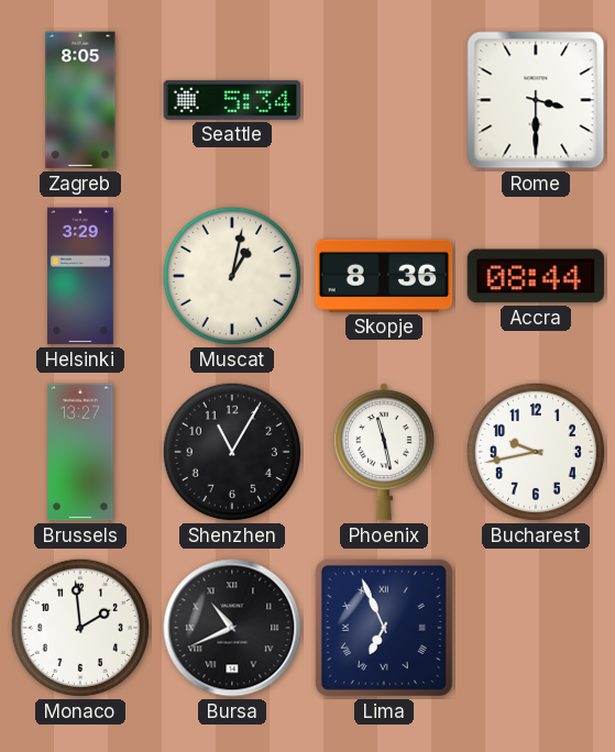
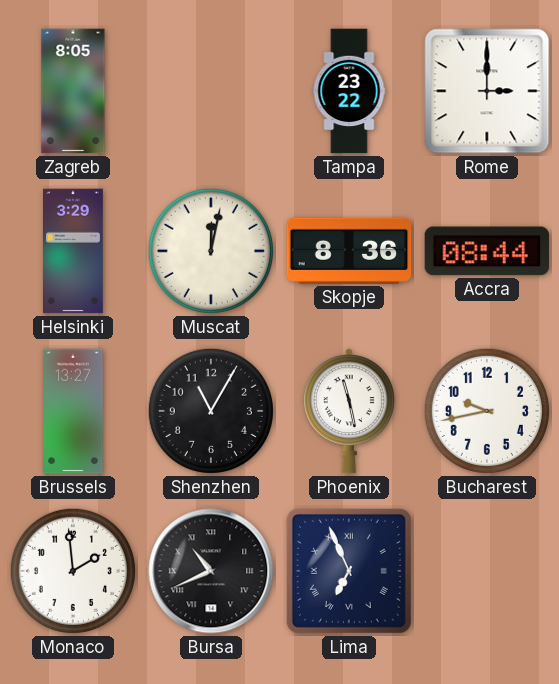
Seattle: 5:34 -> none
Tampa: none -> 23:22
Rome: 3:30 -> 3:00
Muscat: 1:02 -> 12:02
